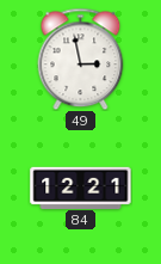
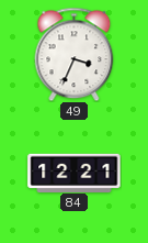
49: 2:58 -> 3:34
